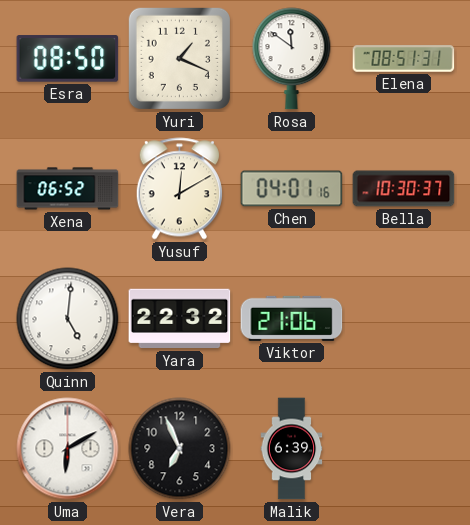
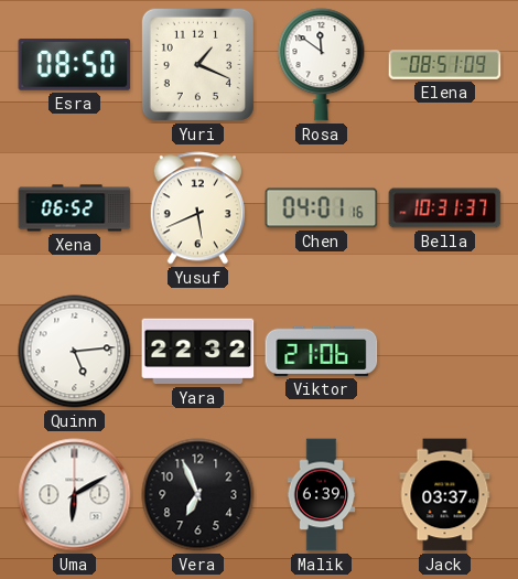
Elena: 08:51:31 -> 08:51:09
Yusuf: 12:10 -> 5:41
Bella: 10:30 -> 10:31
Quinn: 5:01 -> 5:14
Jack: none -> 03:37
